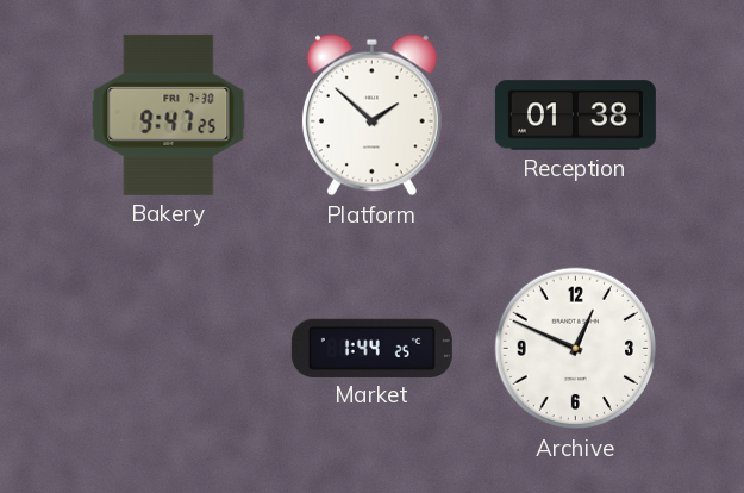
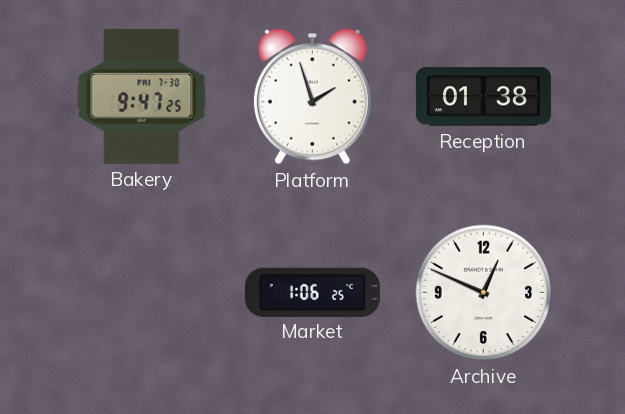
Platform: 1:52 -> 1:57
Market: 1:44 -> 1:06
